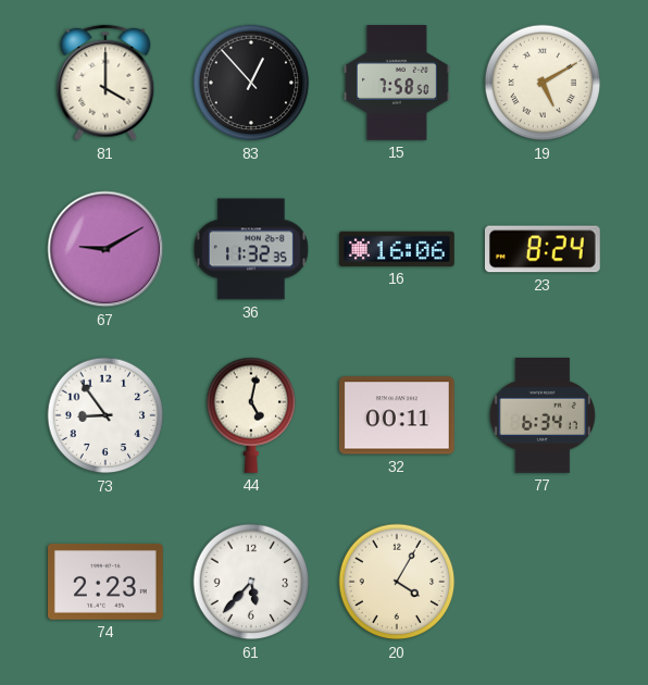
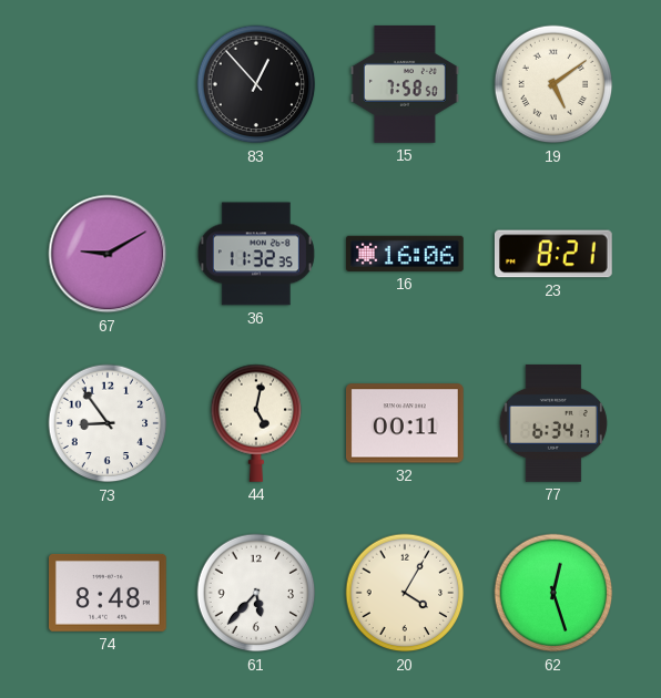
81: 4:00 -> none
19: 5:10 -> 5:09
23: 8:24 -> 8:21
74: 2:23 -> 8:48
62: none -> 12:27
